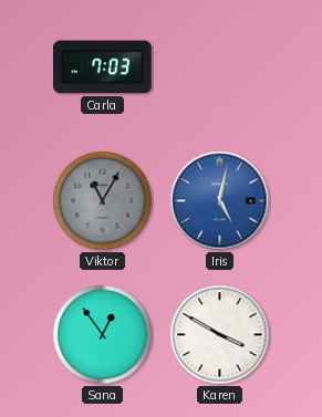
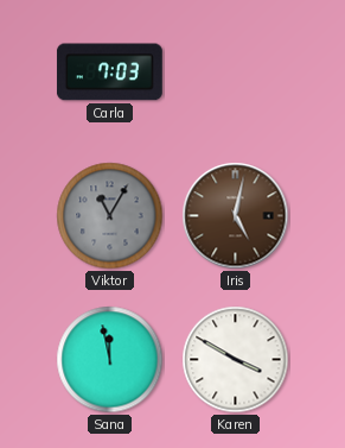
Iris dial: blue -> brown
Sana: 12:54 -> 11:58
